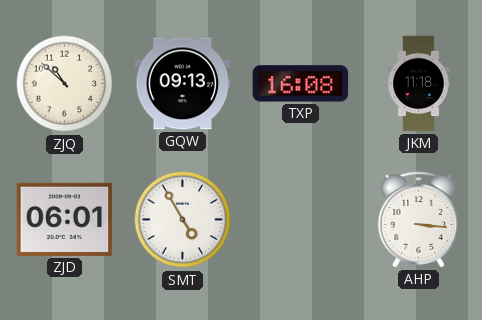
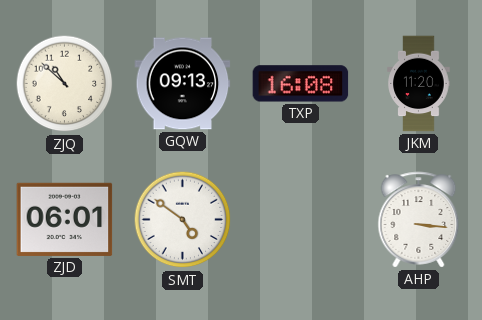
JKM: 11:18 -> 11:20
SMT: 4:55 -> 4:51
